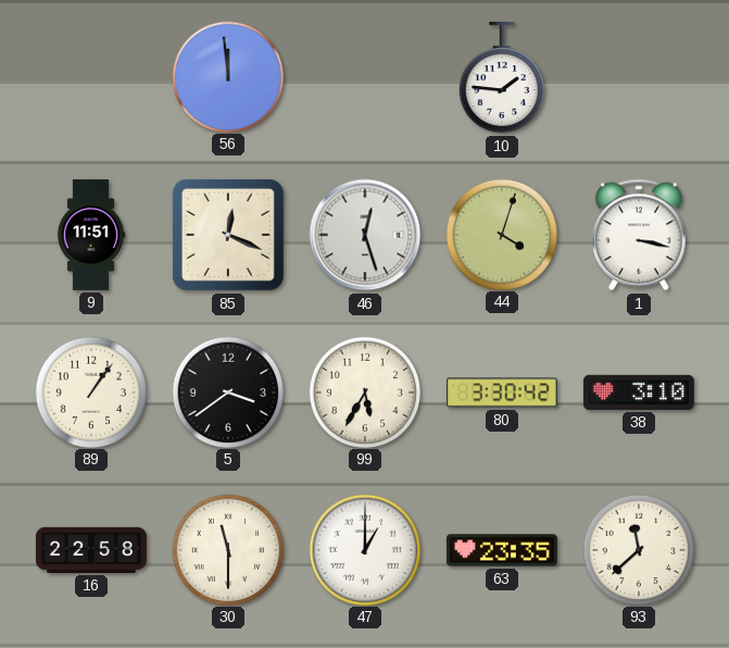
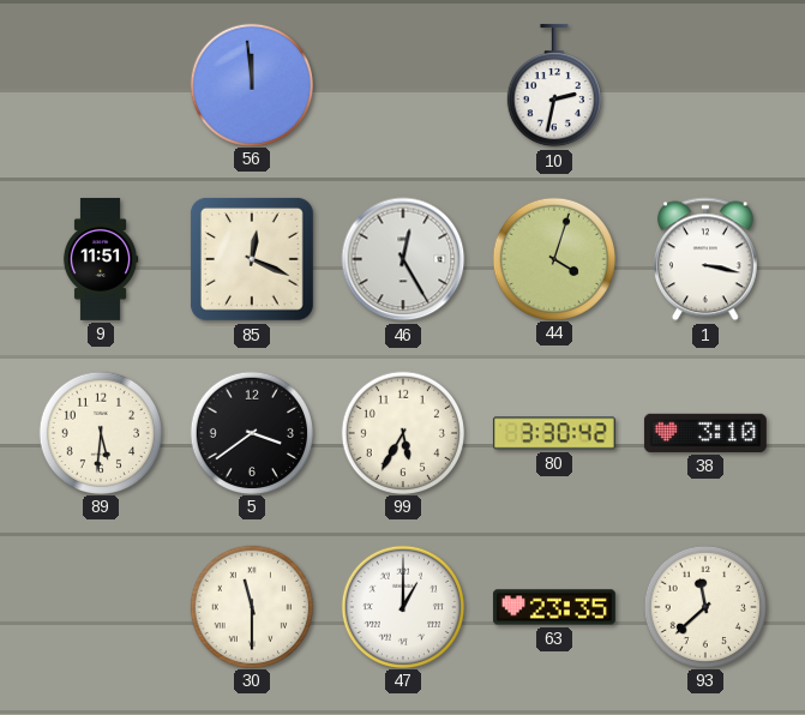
10: 1:46 -> 2:32
46: 12:27 -> 12:25
89: 1:06 -> 5:31
16: 22:58 -> none
